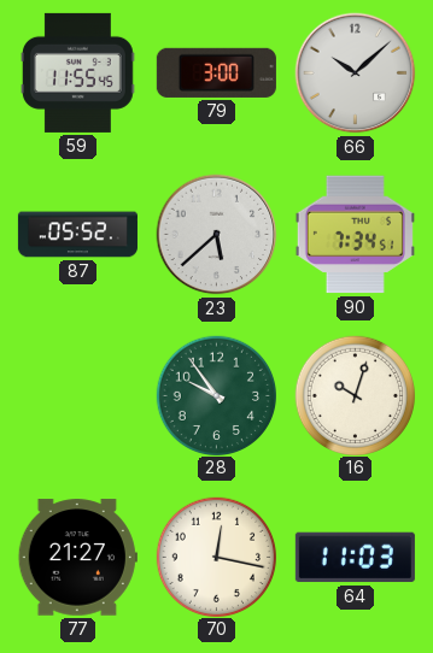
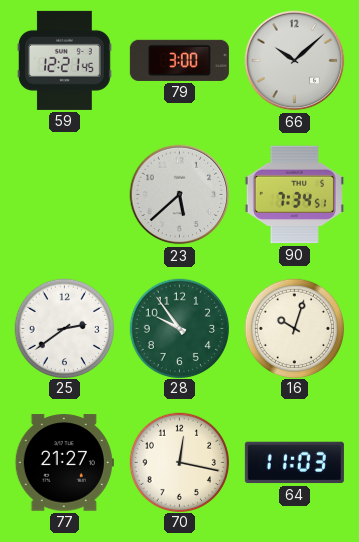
59: 11:55 -> 12:21
87: 05:52 -> none
25: none -> 2:39
